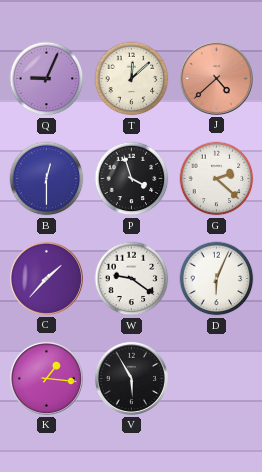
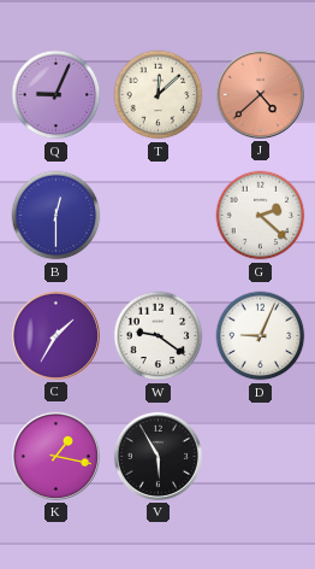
P: 3:57 -> none
C: 1:37 -> 1:35
D: 6:04 -> 9:04
K: 1:16 -> 1:17
